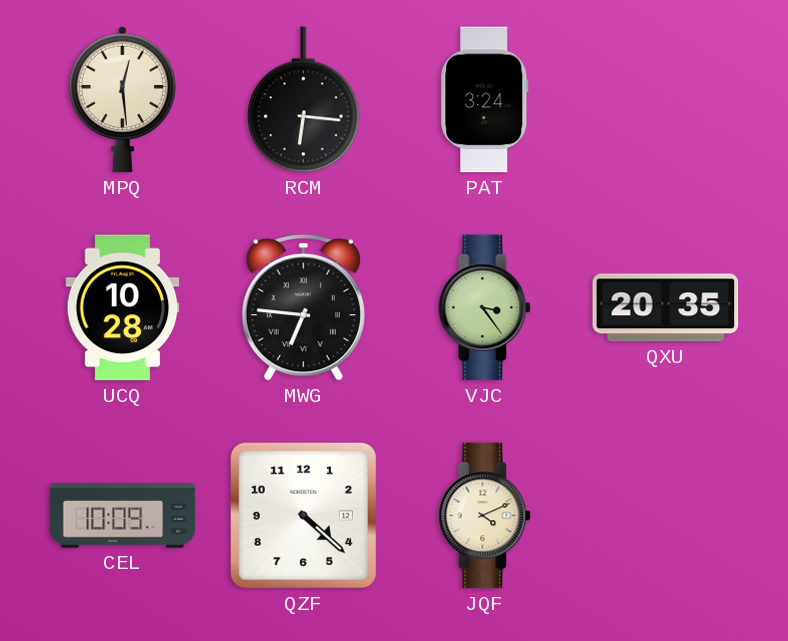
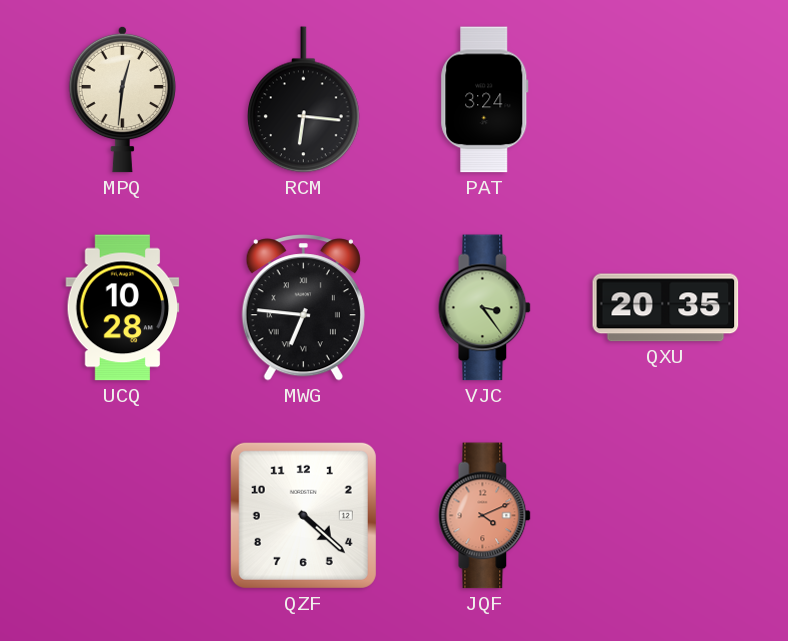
MPQ: 12:29 -> 12:31
CEL: 10:09 -> none
JQF dial: cream -> salmon
